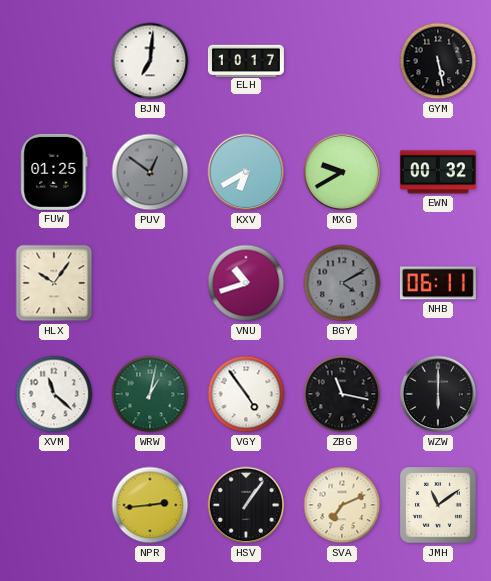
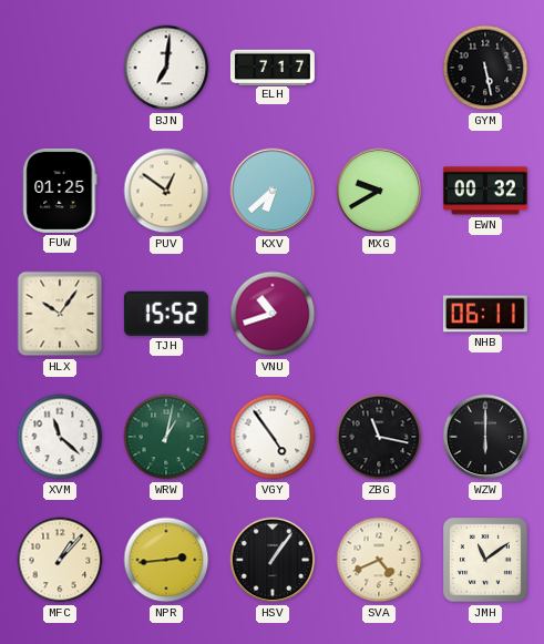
ELH: 10:17 -> 7:17
PUV dial: grey -> cream
KXV: 6:40 -> 6:38
TJH: none -> 15:52
BGY: 4:10 -> none
MFC: none -> 1:07
SVA: 7:11 -> 4:41
